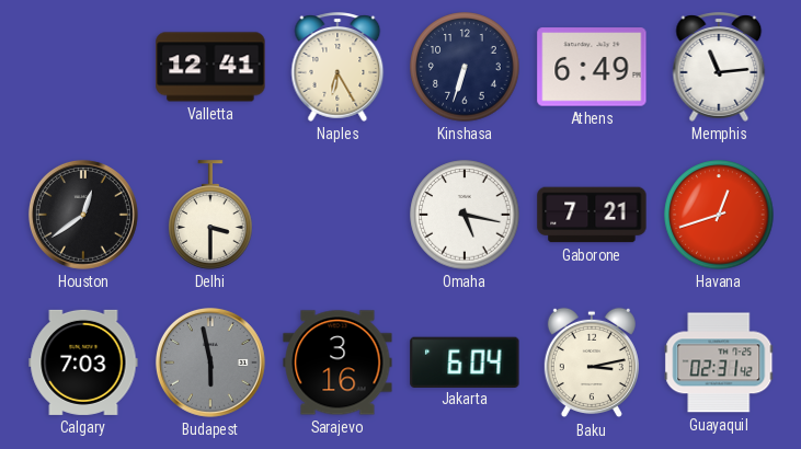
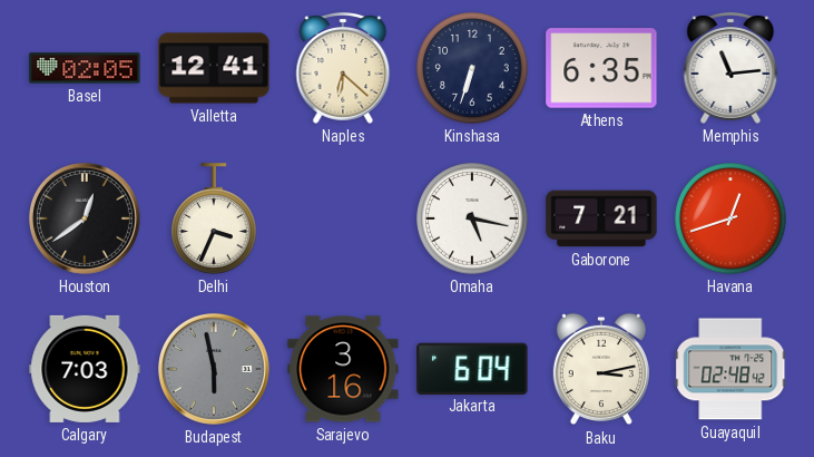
Basel: none -> 02:05
Naples: 6:25 -> 6:22
Athens: 6:49 -> 6:35
Delhi: 3:30 -> 3:34
Guayaquil: 02:31 -> 02:48
